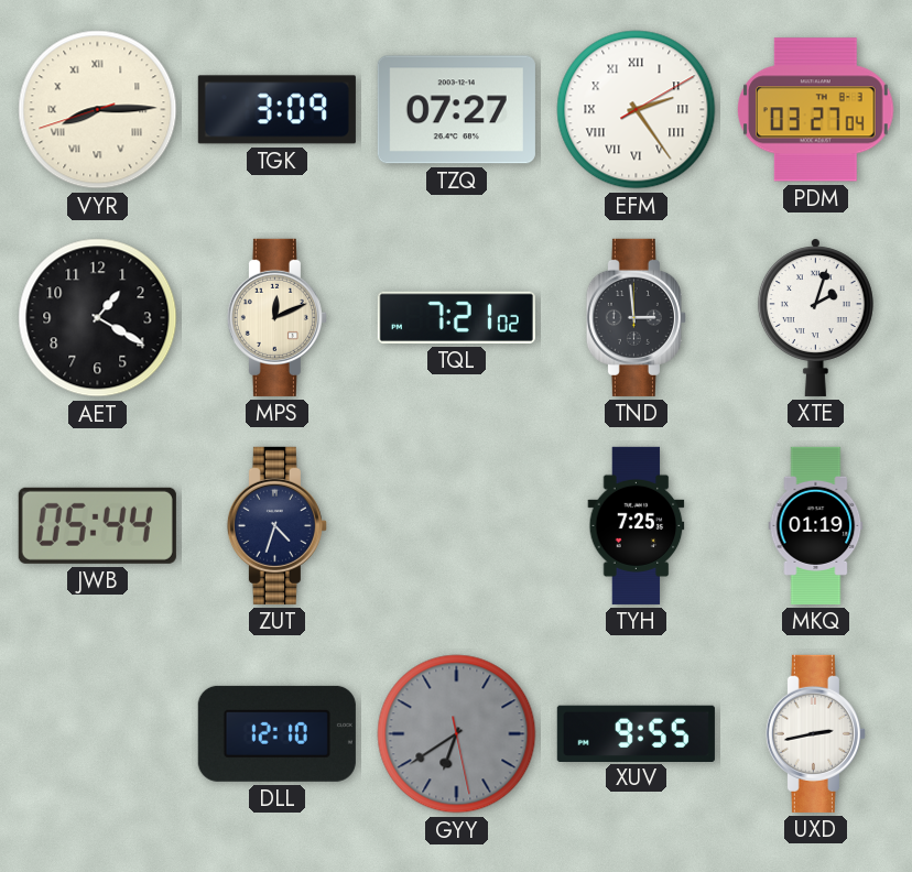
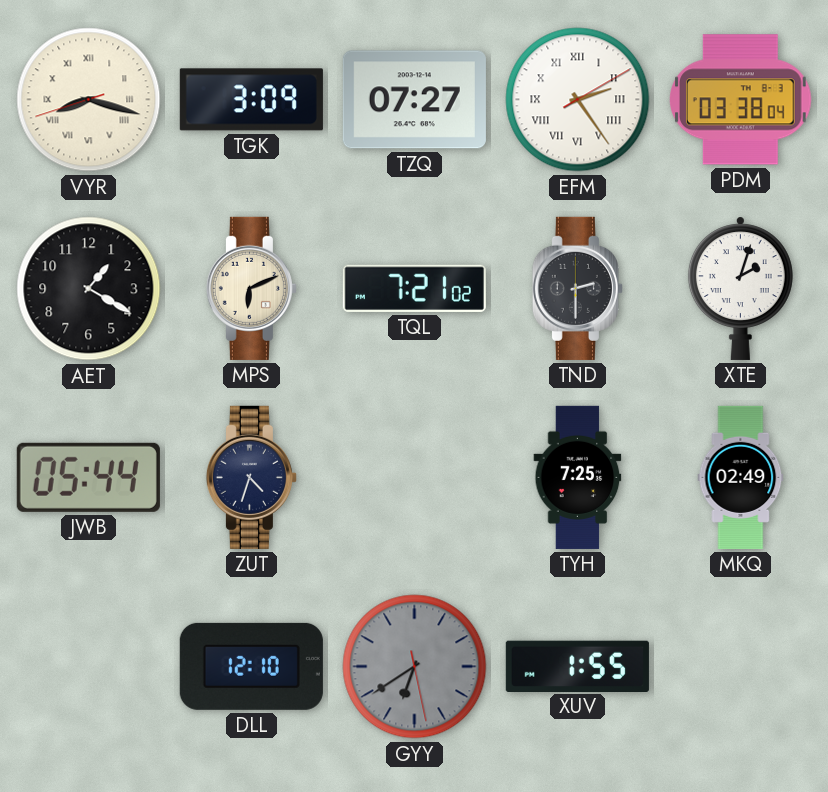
VYR: 8:14 -> 8:17
PDM: 03:27 -> 03:38
MPS: 12:11 -> 6:11
TND: 2:59 -> 2:30
MKQ: 01:19 -> 02:49
XUV: 9:55 -> 1:55
UXD: 2:43 -> none
